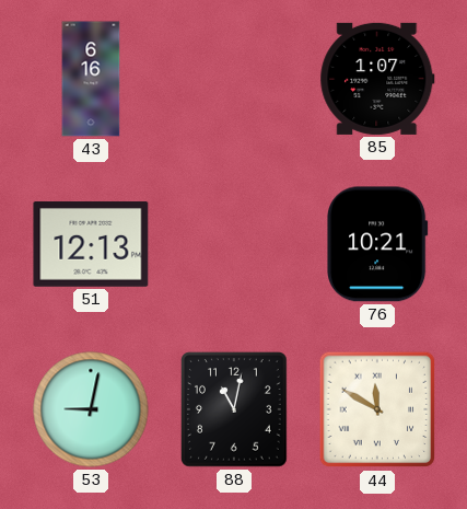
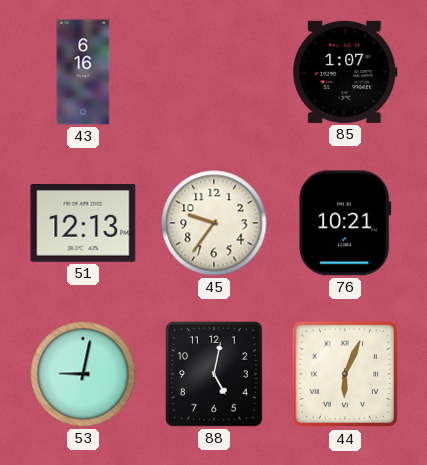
45: none -> 9:36
88: 11:02 -> 5:02
44: 11:50 -> 6:04
